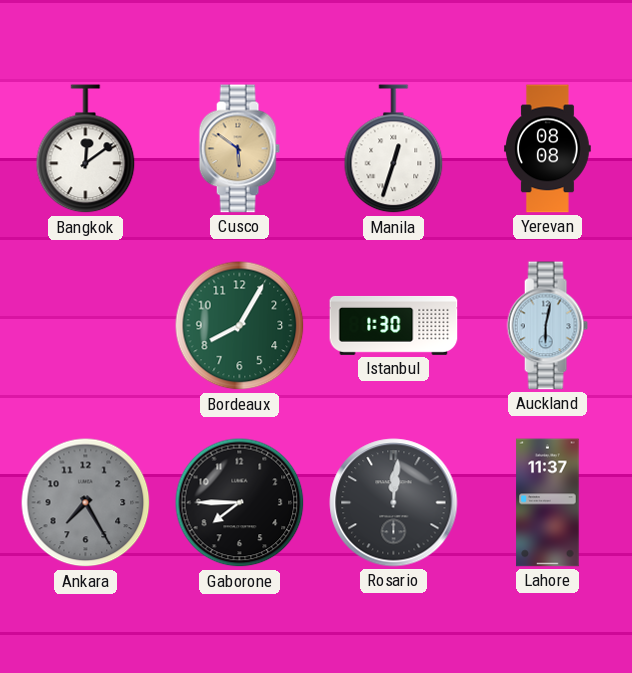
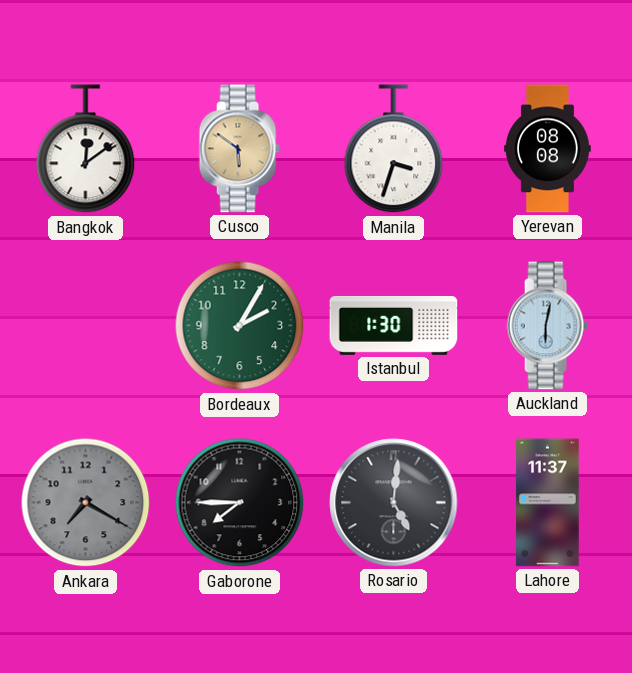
Manila: 12:33 -> 3:33
Bordeaux: 8:05 -> 2:05
Ankara: 7:25 -> 7:20
Rosario: 12:01 -> 5:01
